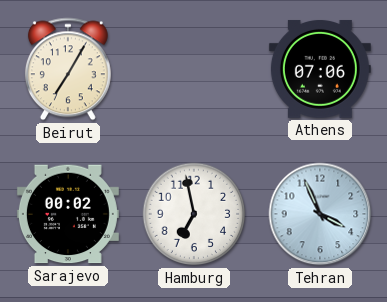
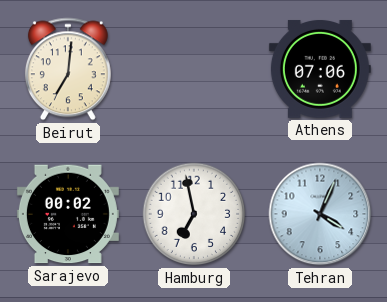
Beirut: 7:05 -> 7:01
Tehran: 3:56 -> 4:04
